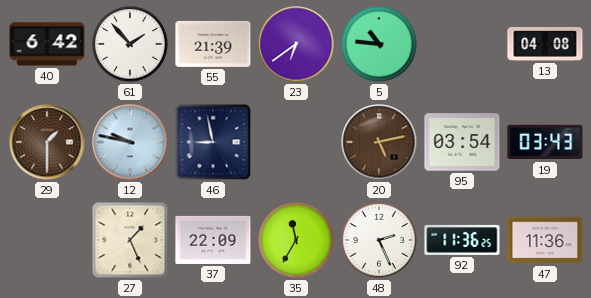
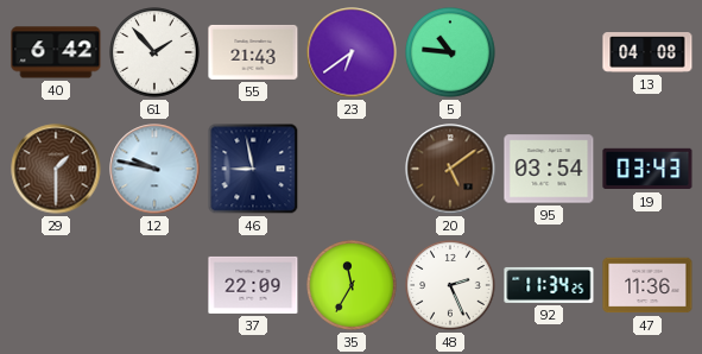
55: 21:39 -> 21:43
20: 5:13 -> 5:09
27: 1:26 -> none
92: 11:36 -> 11:34
